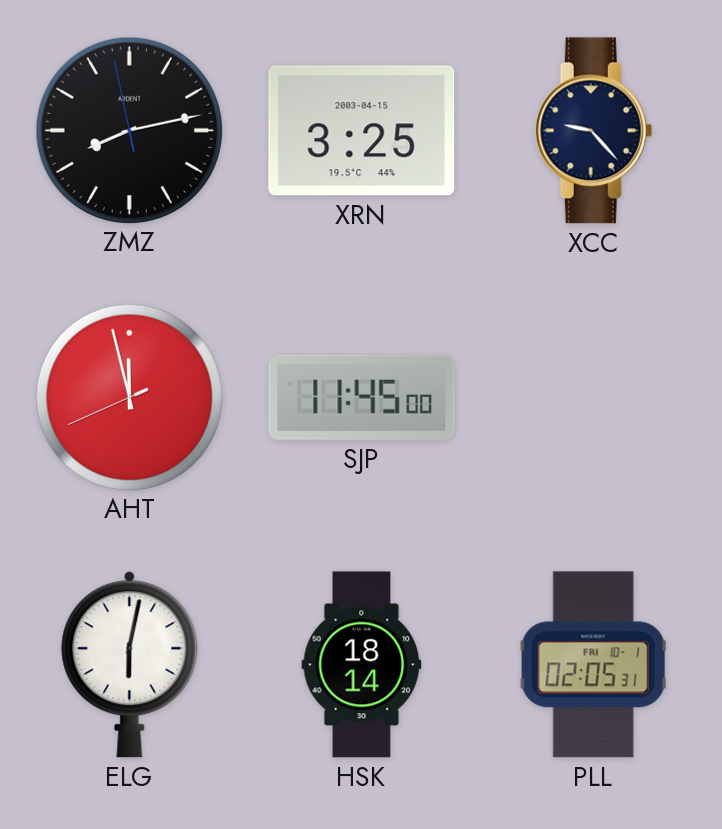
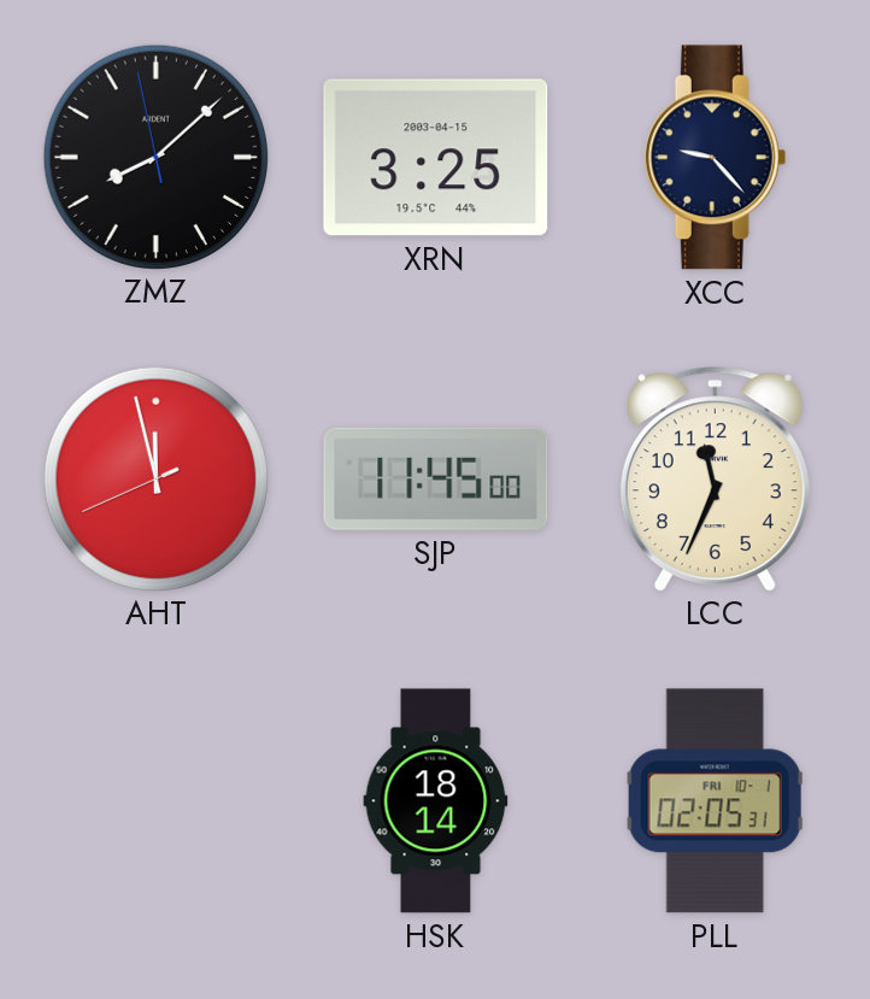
ZMZ: 8:12 -> 8:07
LCC: none -> 11:34
ELG: 6:02 -> none
